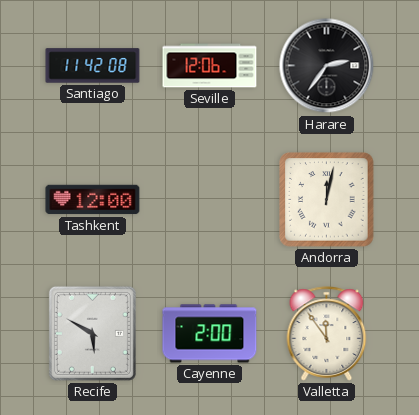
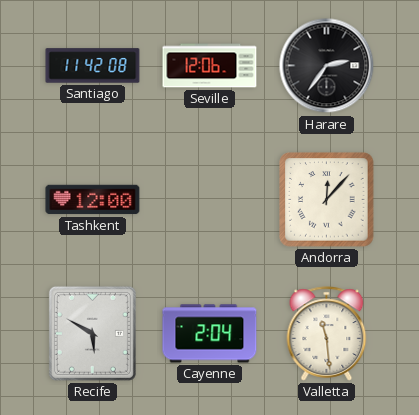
Andorra: 12:02 -> 12:07
Cayenne: 2:00 -> 2:04
Valletta: 11:54 -> 11:29
